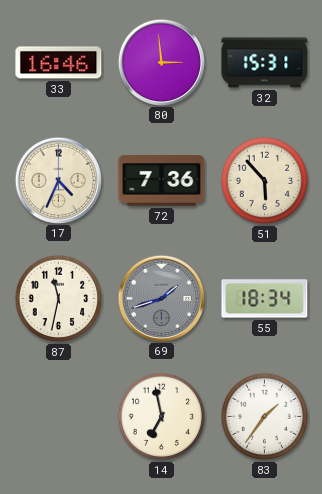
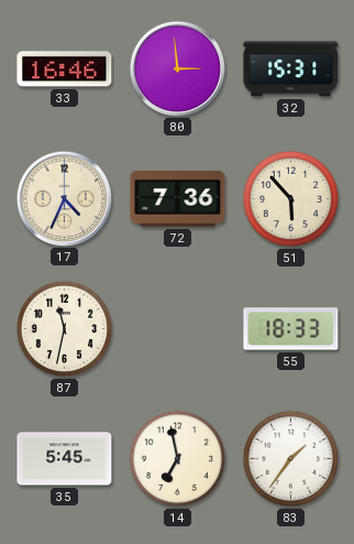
69: 1:42 -> none
55: 18:34 -> 18:33
35: none -> 5:45
